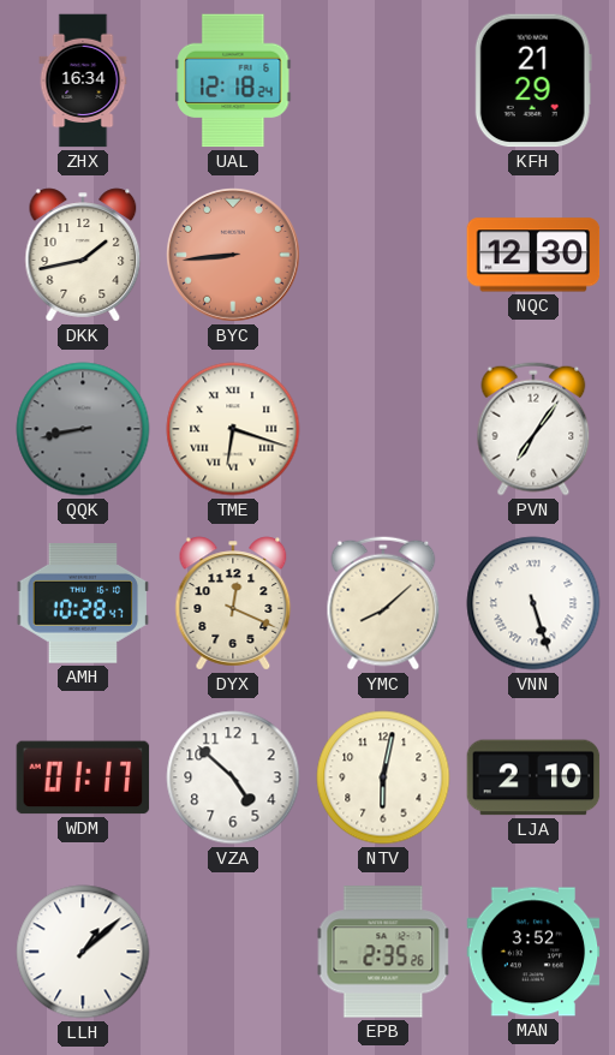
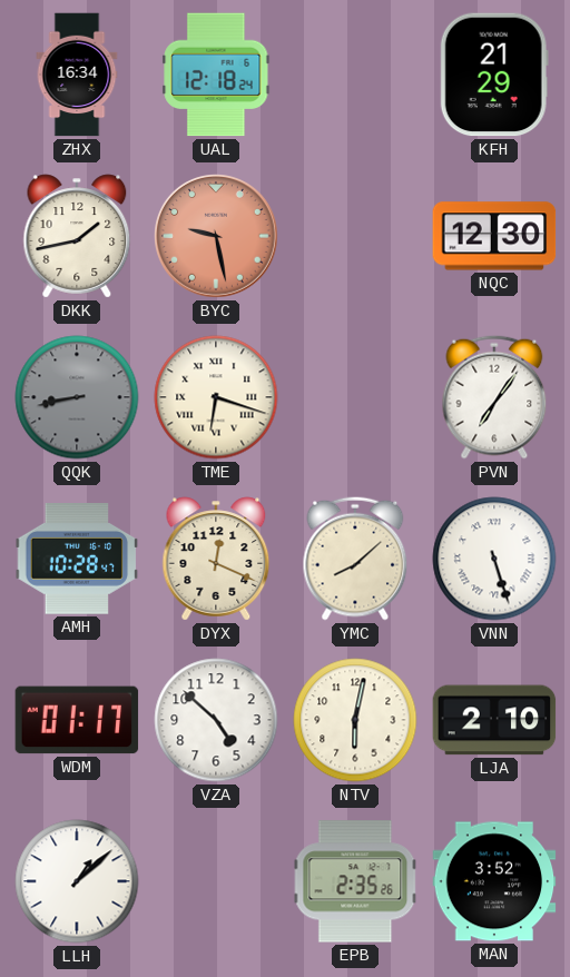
BYC: 8:44 -> 9:28
